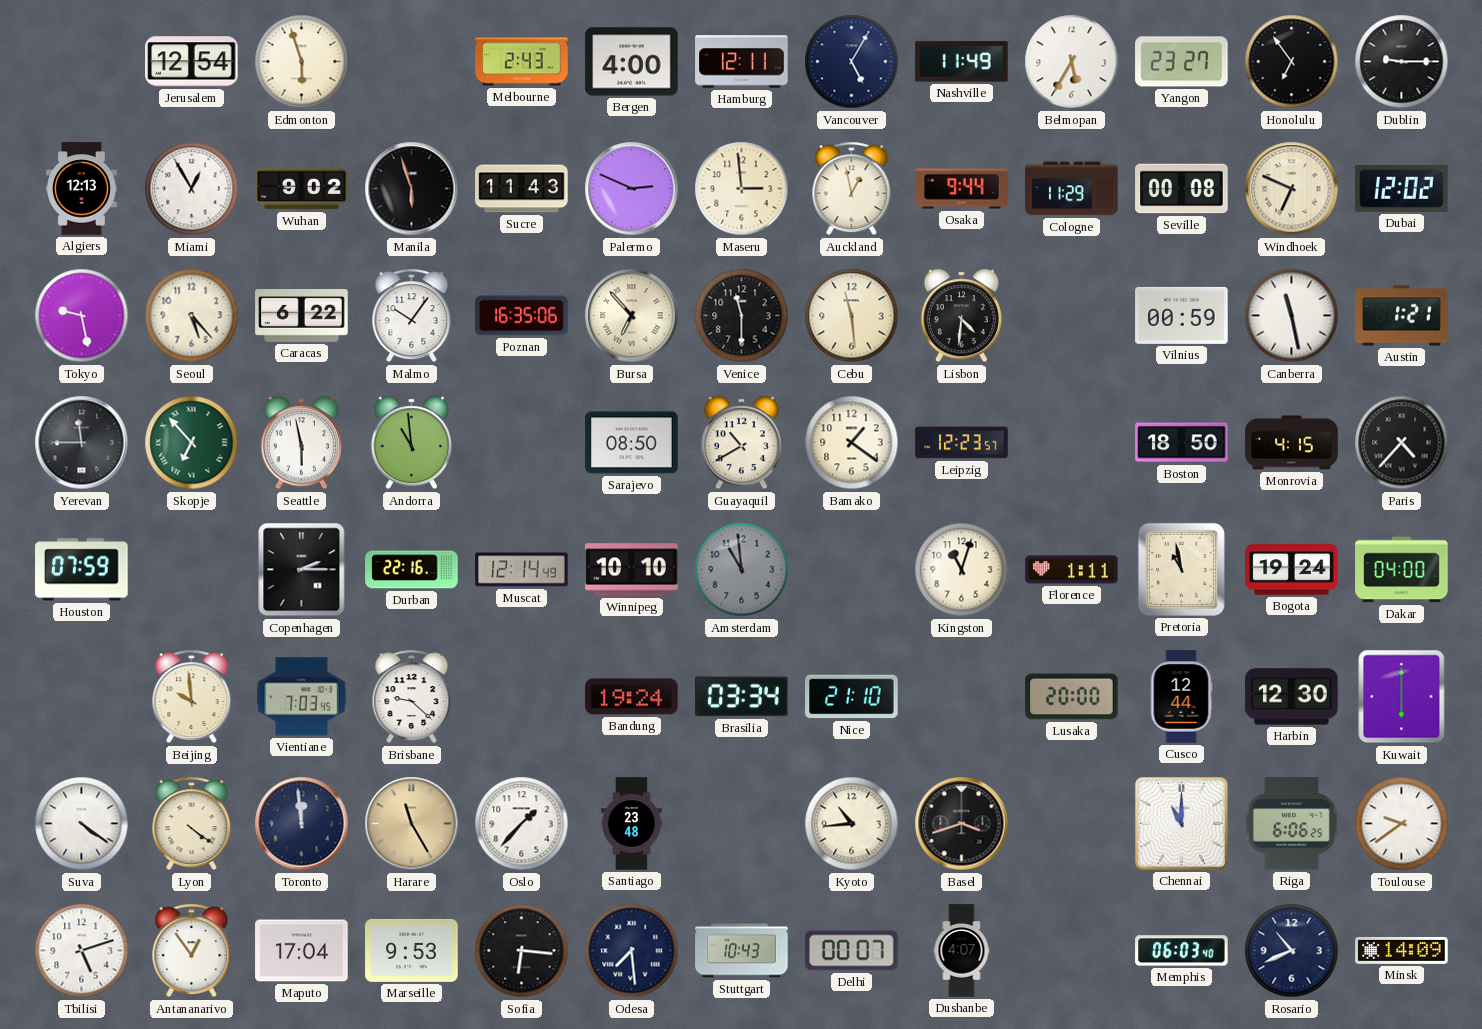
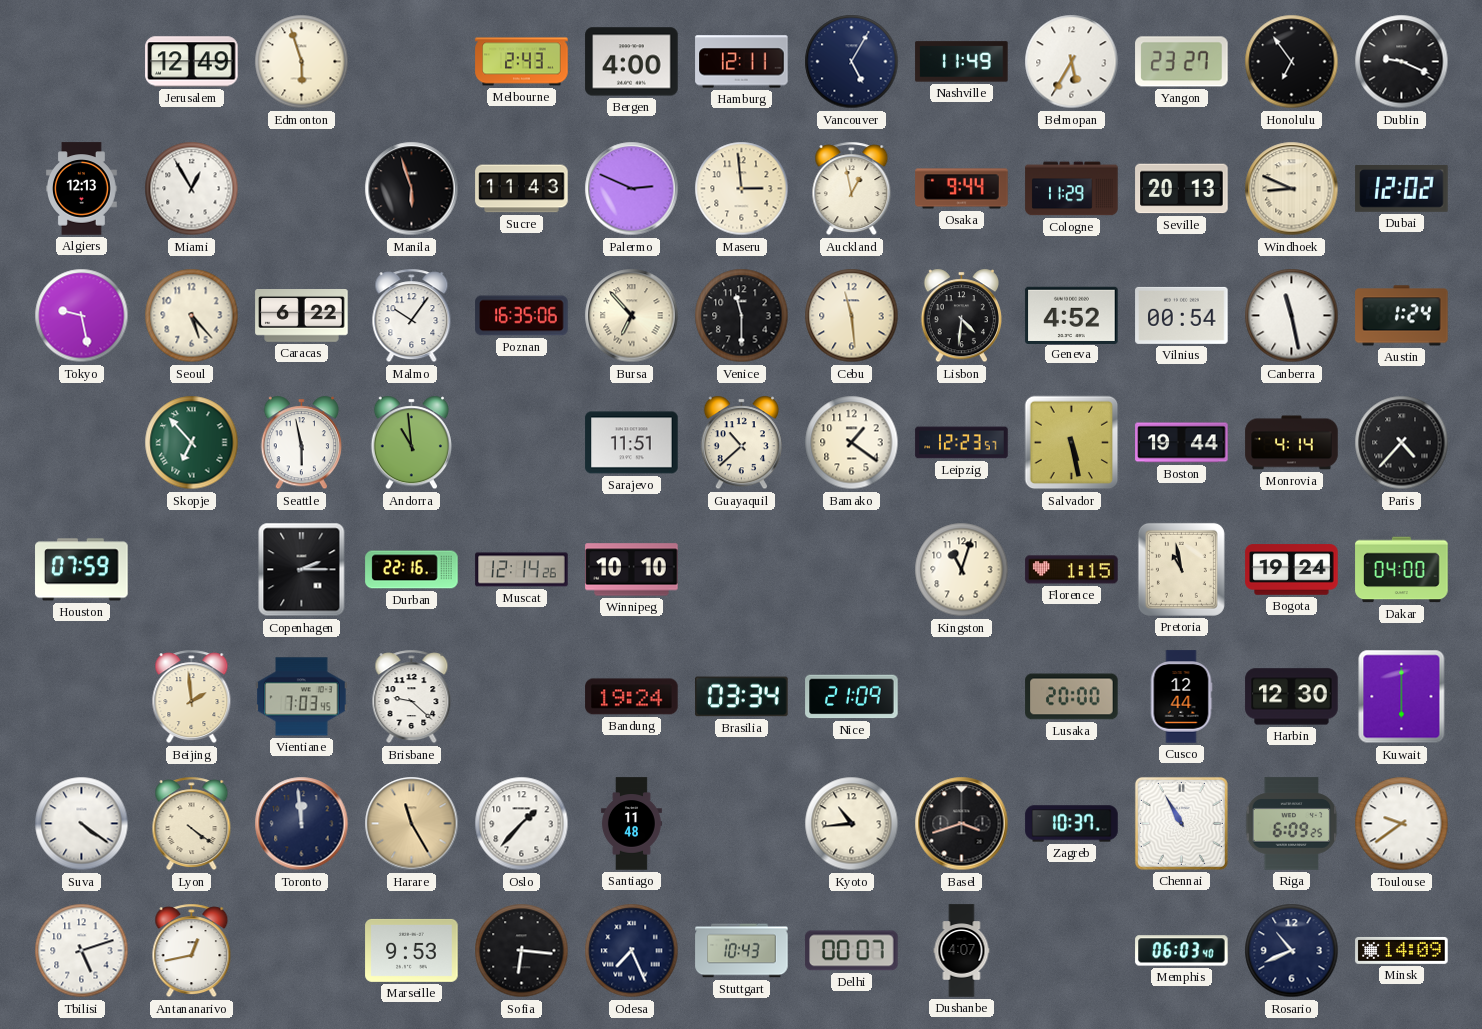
Jerusalem: 12:54 -> 12:49
Dublin: 9:15 -> 9:19
Wuhan: 9:02 -> none
Seville: 00:08 -> 20:13
Windhoek: 6:49 -> 8:49
Geneva: none -> 4:52
Vilnius: 00:59 -> 00:54
Austin: 1:21 -> 1:24
Yerevan: 11:45 -> none
Sarajevo: 08:50 -> 11:51
Guayaquil: 10:40 -> 10:38
Salvador: none -> 5:28
Boston: 18:50 -> 19:44
Monrovia: 4:15 -> 4:14
Muscat: 12:14:49 -> 12:14:26
Amsterdam: 10:59 -> none
Florence: 1:11 -> 1:15
Beijing: 9:59 -> 1:59
Nice: 21:10 -> 21:09
Santiago: 23:48 -> 11:48
Zagreb: none -> 10:37
Chennai: 11:00 -> 10:55
Riga: 6:06 -> 6:09
Antananarivo: 12:54 -> 12:43
Maputo: 17:04 -> none
Odesa: 7:29 -> 7:26
